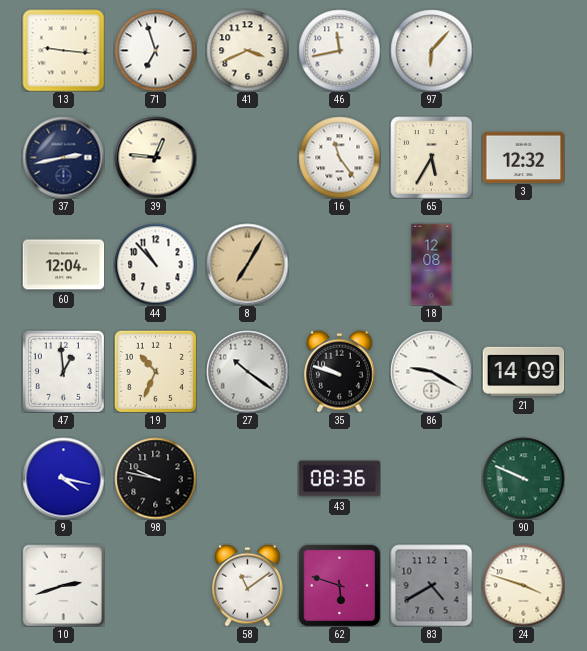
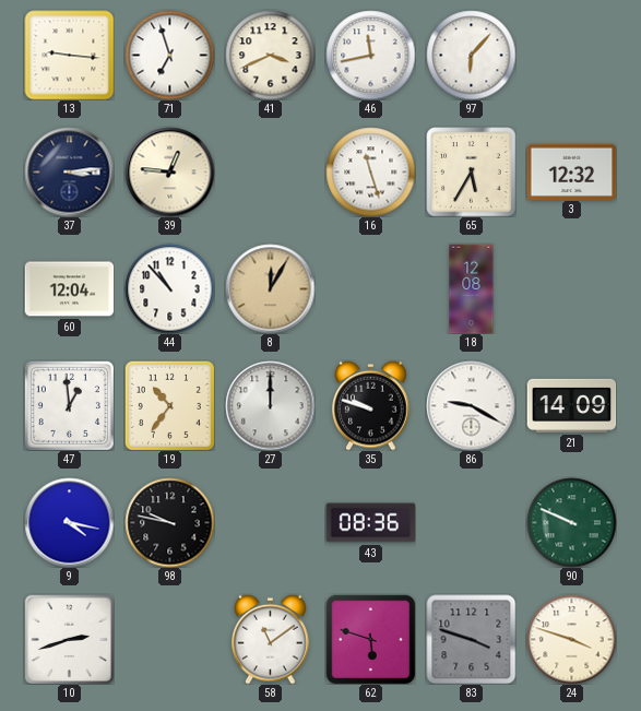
37: 2:43 -> 3:14
16: 11:24 -> 11:27
8: 7:05 -> 12:05
19: 10:34 -> 10:36
27: 10:21 -> 12:00
83: 4:40 -> 3:48
